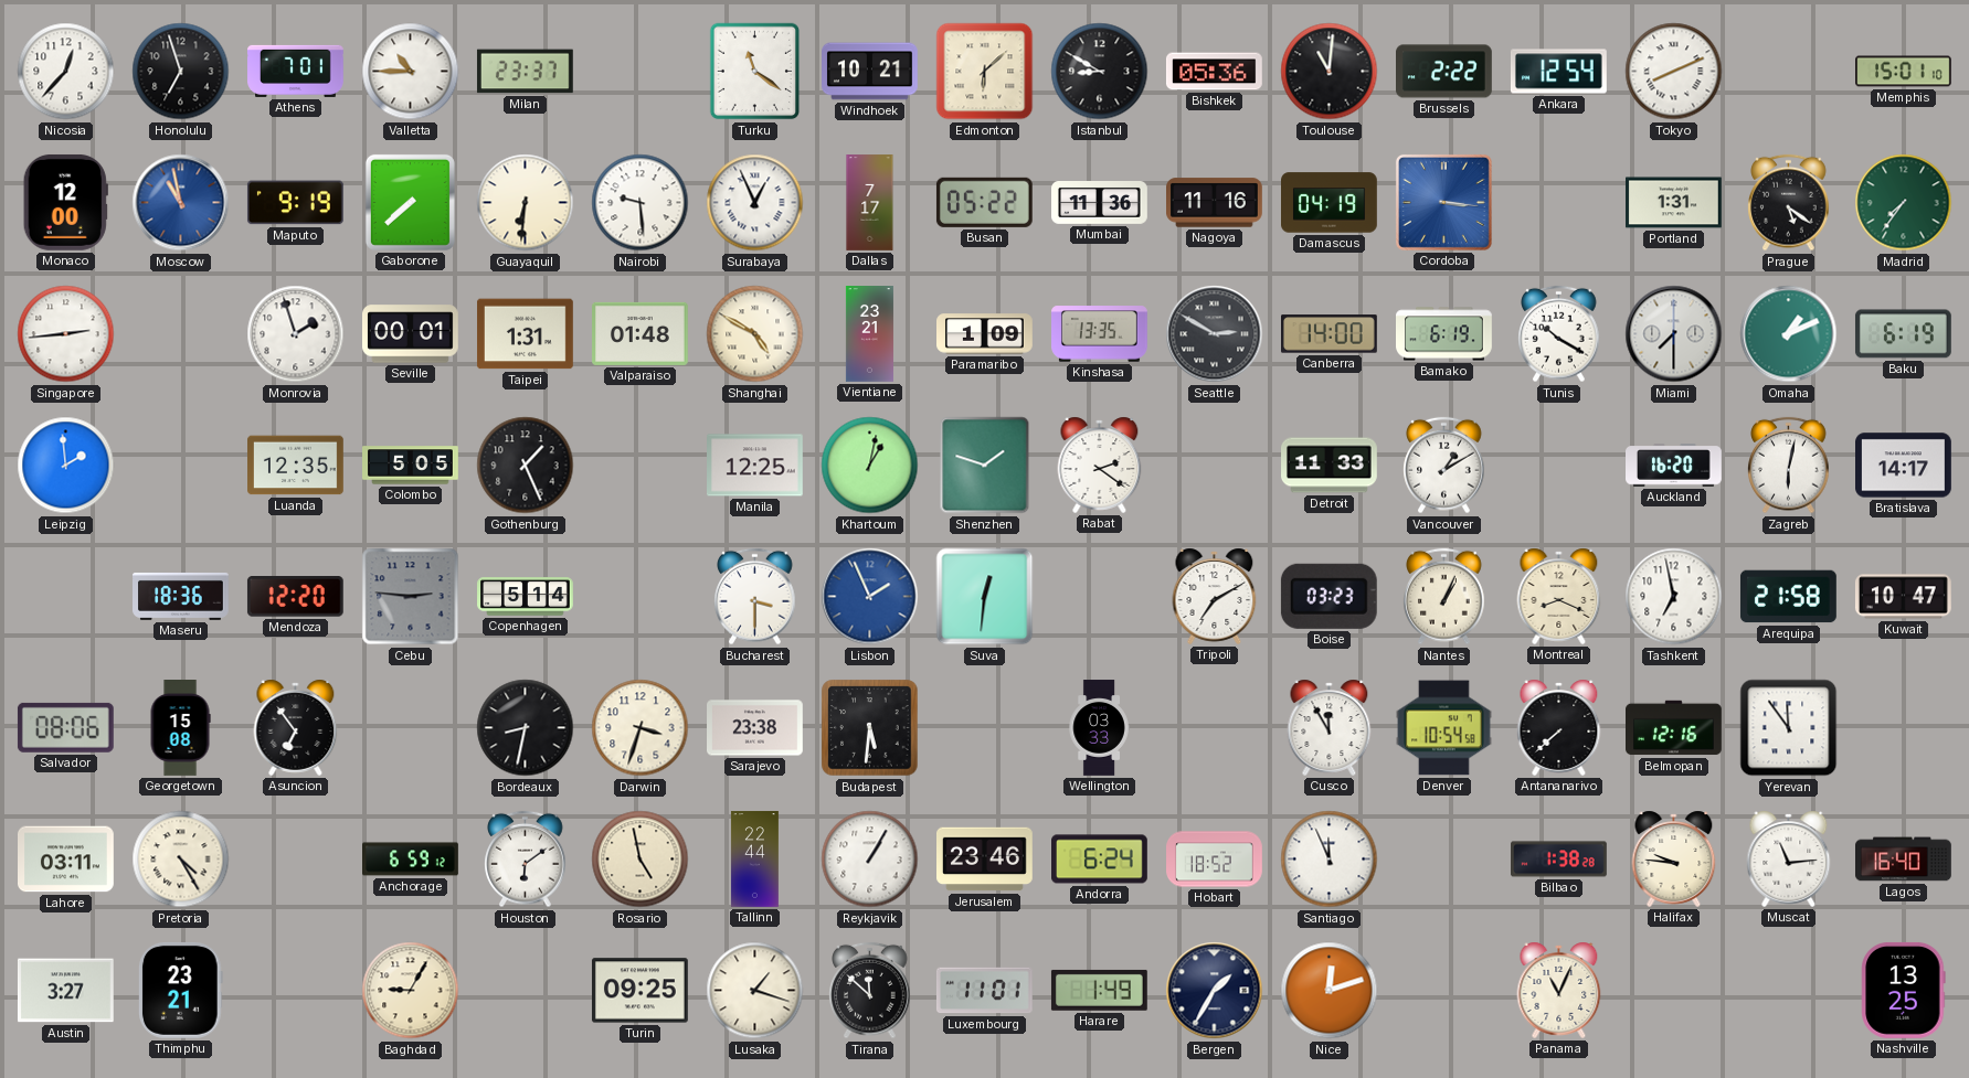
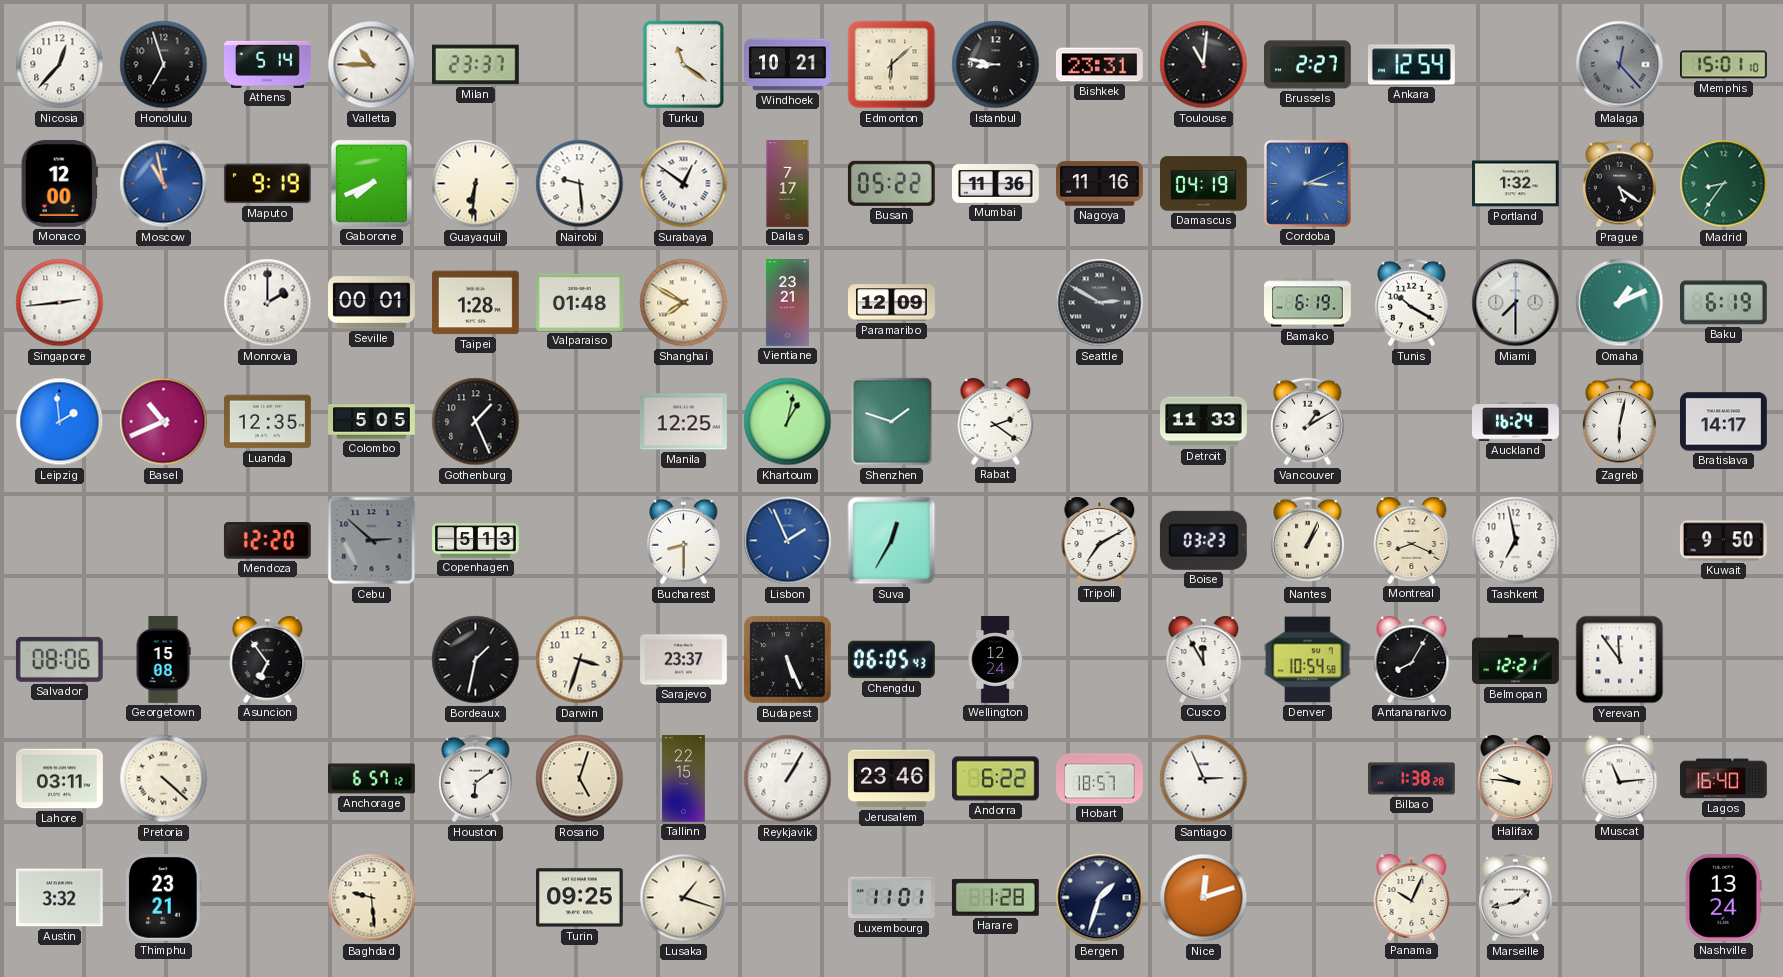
Athens: 7:01 -> 5:14
Istanbul: 8:50 -> 8:47
Bishkek: 05:36 -> 23:31
Brussels: 2:22 -> 2:27
Tokyo: 8:11 -> none
Malaga: none -> 12:23
Gaborone: 7:38 -> 7:41
Surabaya: 12:56 -> 12:51
Cordoba: 3:16 -> 3:11
Portland: 1:31 -> 1:32
Madrid: 7:36 -> 8:36
Monrovia: 1:57 -> 2:00
Taipei: 1:31 -> 1:28
Shanghai: 4:50 -> 7:50
Paramaribo: 1:09 -> 12:09
Kinshasa: 13:35 -> none
Canberra: 14:00 -> none
Basel: none -> 10:41
Auckland: 16:20 -> 16:24
Maseru: 18:36 -> none
Cebu: 2:46 -> 2:52
Copenhagen: 5:14 -> 5:13
Bucharest: 3:30 -> 8:30
Suva: 12:31 -> 12:35
Arequipa: 21:58 -> none
Kuwait: 10:47 -> 9:50
Bordeaux: 8:32 -> 1:32
Sarajevo: 23:38 -> 23:37
Budapest: 5:31 -> 5:26
Chengdu: none -> 06:05
Wellington: 03:33 -> 12:24
Antananarivo: 7:38 -> 8:05
Belmopan: 12:16 -> 12:21
Pretoria: 4:25 -> 4:22
Anchorage: 6:59 -> 6:57
Rosario: 4:58 -> 5:03
Tallinn: 22:44 -> 22:15
Andorra: 6:24 -> 6:22
Hobart: 18:52 -> 18:57
Santiago: 11:56 -> 2:56
Austin: 3:27 -> 3:32
Baghdad: 9:05 -> 9:29
Tirana: 11:52 -> none
Harare: 1:49 -> 1:28
Bergen: 1:35 -> 1:33
Panama: 11:04 -> 10:04
Marseille: none -> 1:43
Nashville: 13:25 -> 13:24
